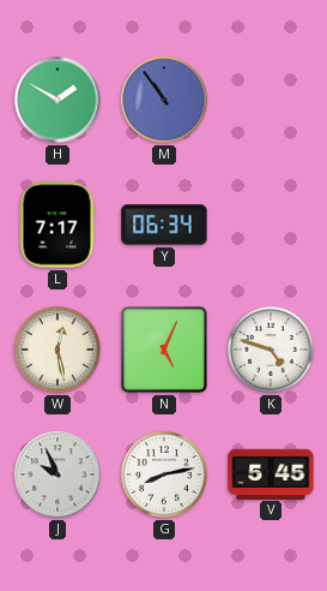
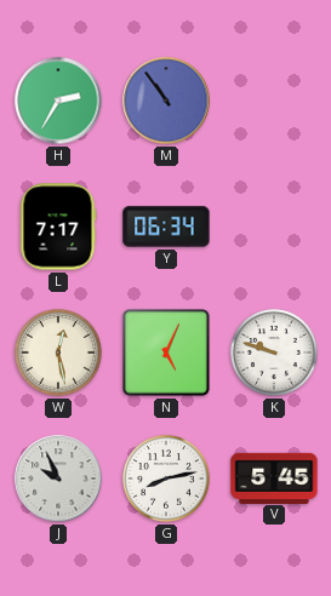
H: 1:50 -> 2:35
K: 4:48 -> 9:48
